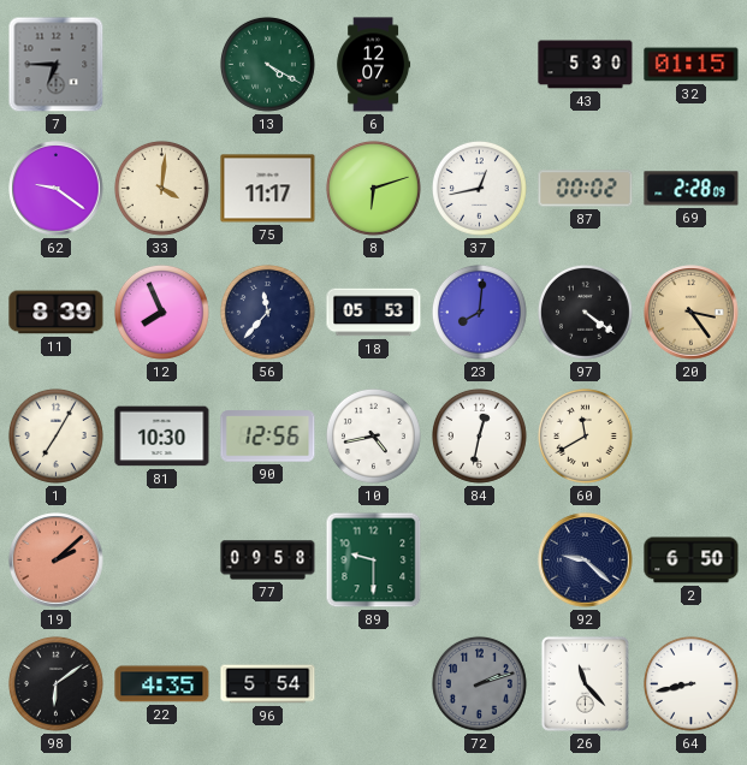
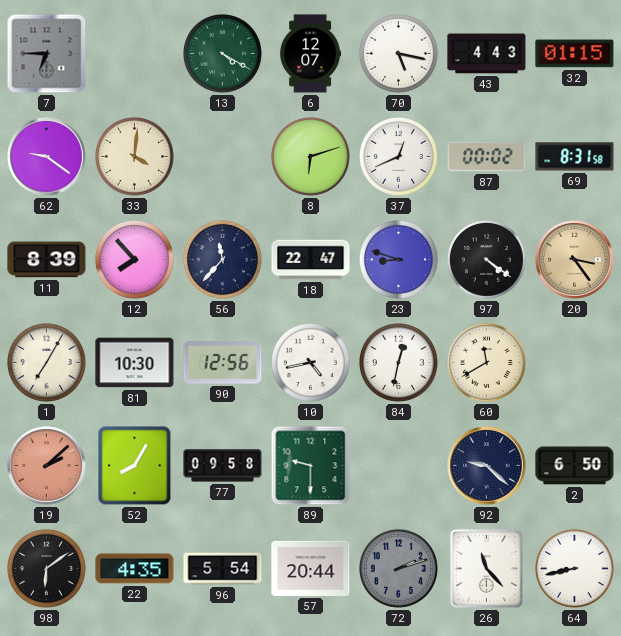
70: none -> 5:17
43: 5:30 -> 4:43
75: 11:17 -> none
37: 12:43 -> 12:41
69: 2:28 -> 8:31
12: 7:56 -> 7:53
18: 05:53 -> 22:47
23: 8:01 -> 8:48
52: none -> 8:05
57: none -> 20:44
